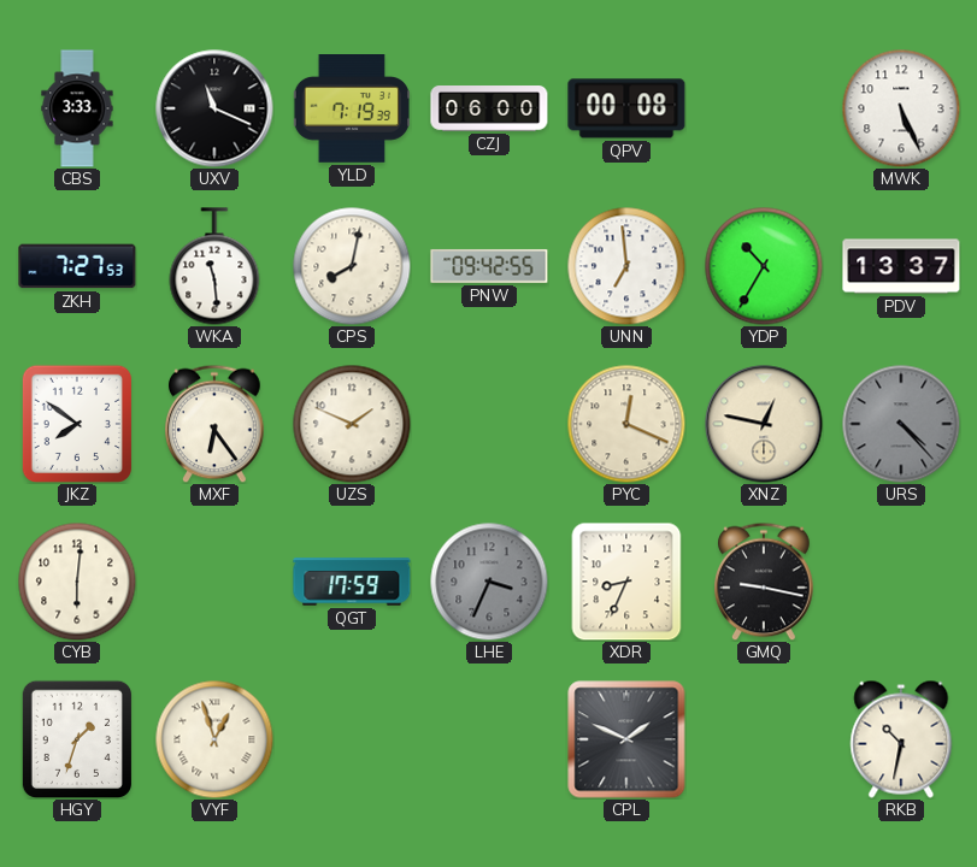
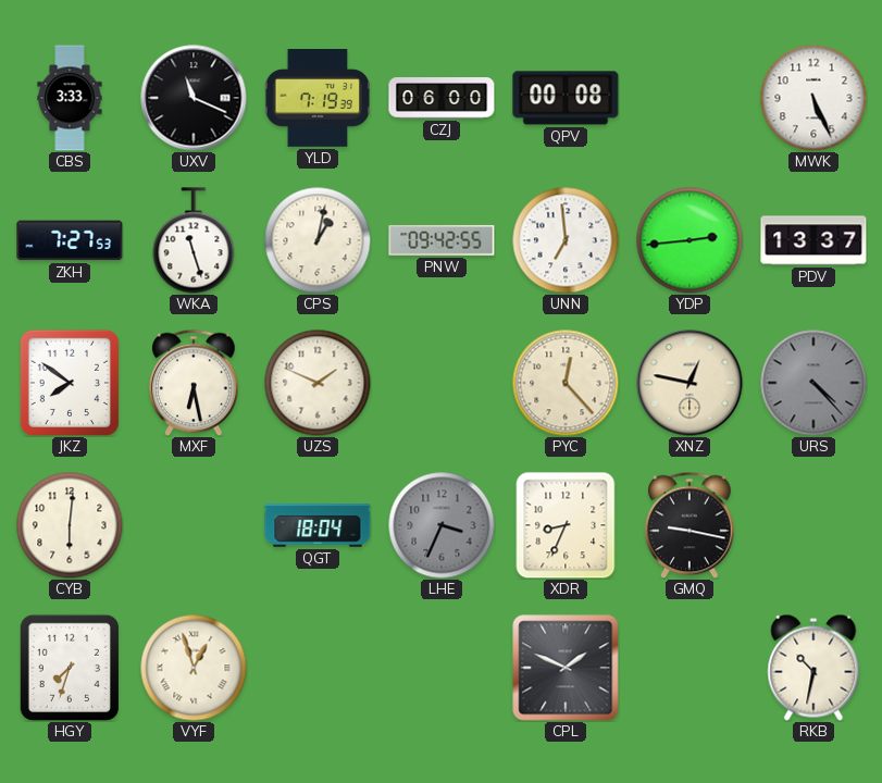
WKA: 11:29 -> 11:27
CPS: 8:02 -> 1:02
YDP: 10:35 -> 2:44
MXF: 6:24 -> 6:28
PYC: 12:19 -> 12:23
QGT: 17:59 -> 18:04
HGY: 1:33 -> 7:33
